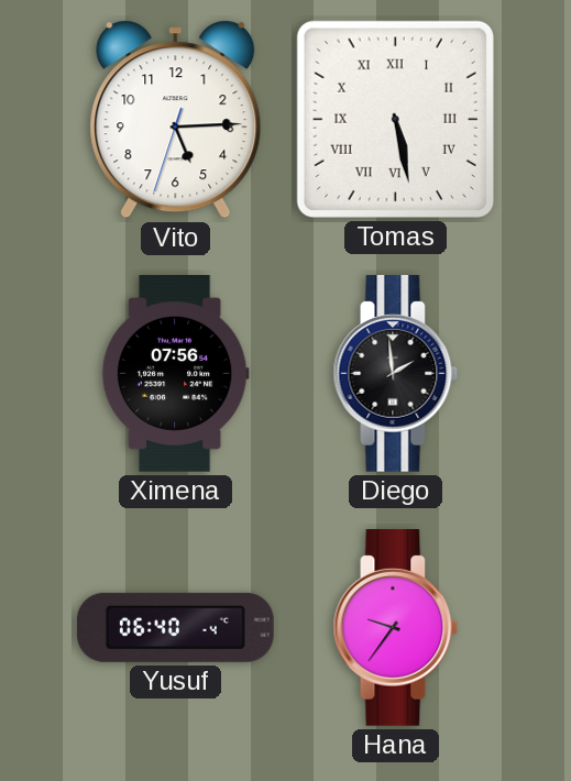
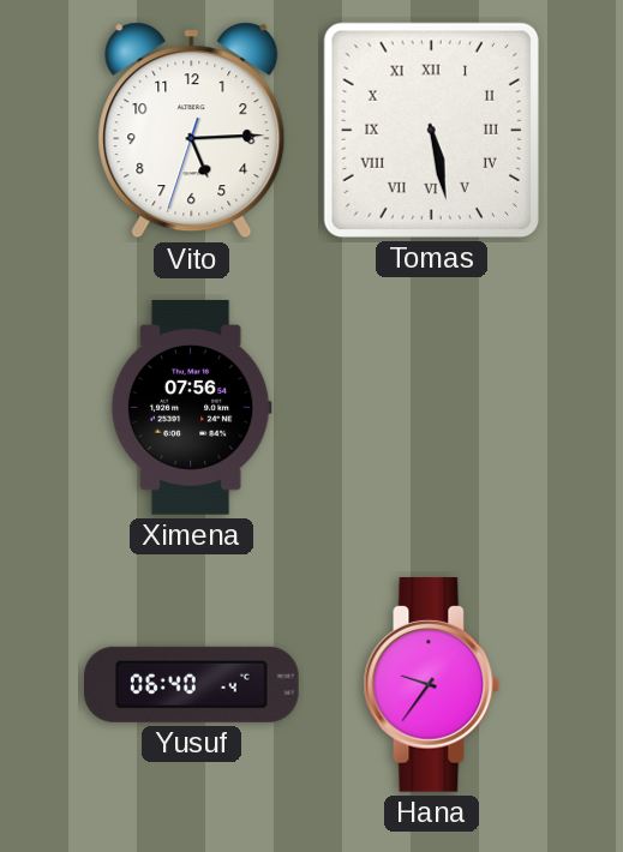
Diego: 1:59 -> none
